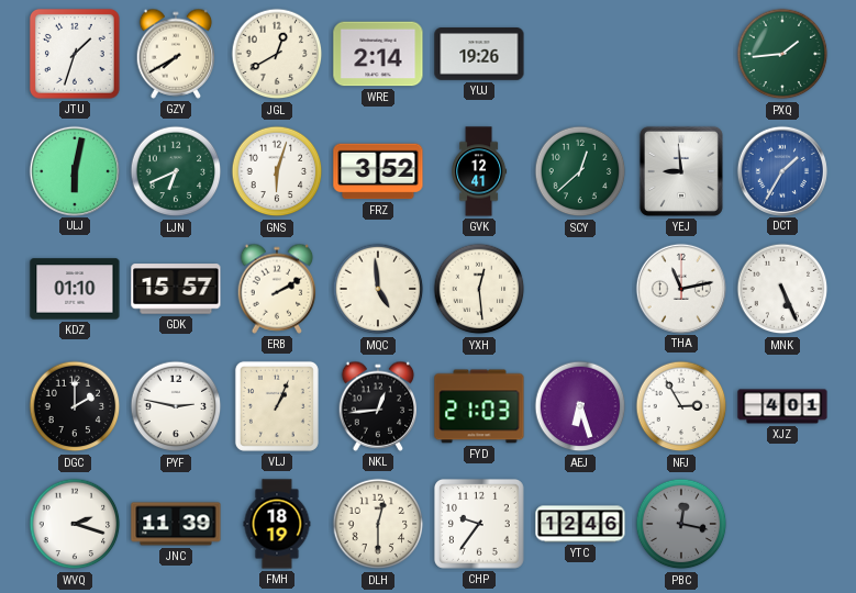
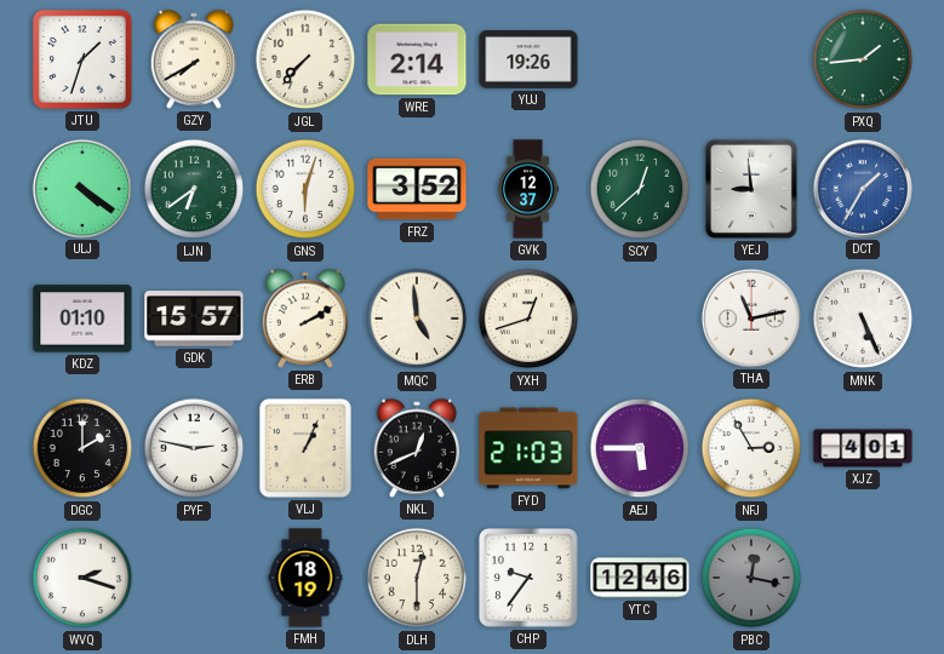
JGL: 12:40 -> 7:37
ULJ: 6:02 -> 4:21
LJN: 6:41 -> 6:39
GVK: 12:41 -> 12:37
YXH: 12:29 -> 12:42
NKL: 12:44 -> 12:41
AEJ: 6:27 -> 5:45
JNC: 11:39 -> none
